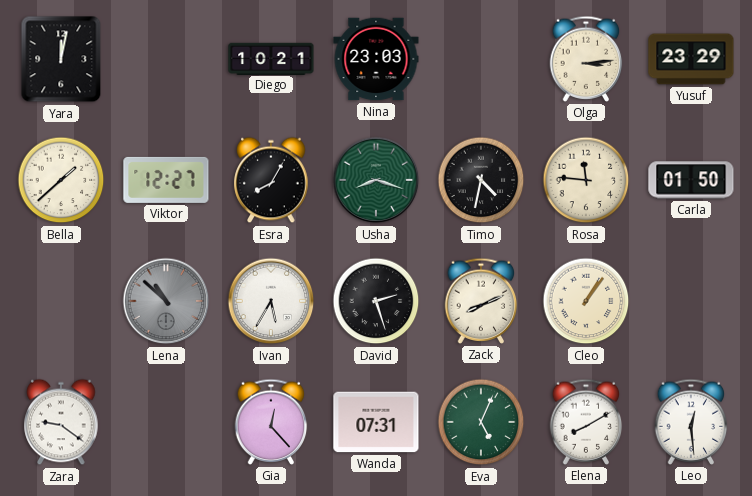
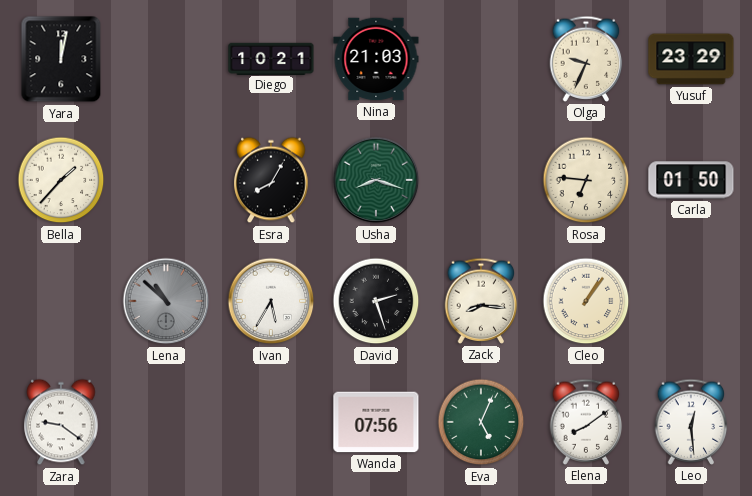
Nina: 23:03 -> 21:03
Olga: 3:14 -> 9:34
Bella: 1:38 -> 1:37
Viktor: 12:27 -> none
Timo: 4:32 -> none
Rosa: 11:46 -> 6:46
Zack: 8:11 -> 8:16
Gia: 12:23 -> none
Wanda: 07:31 -> 07:56
Elena: 8:10 -> 8:09
